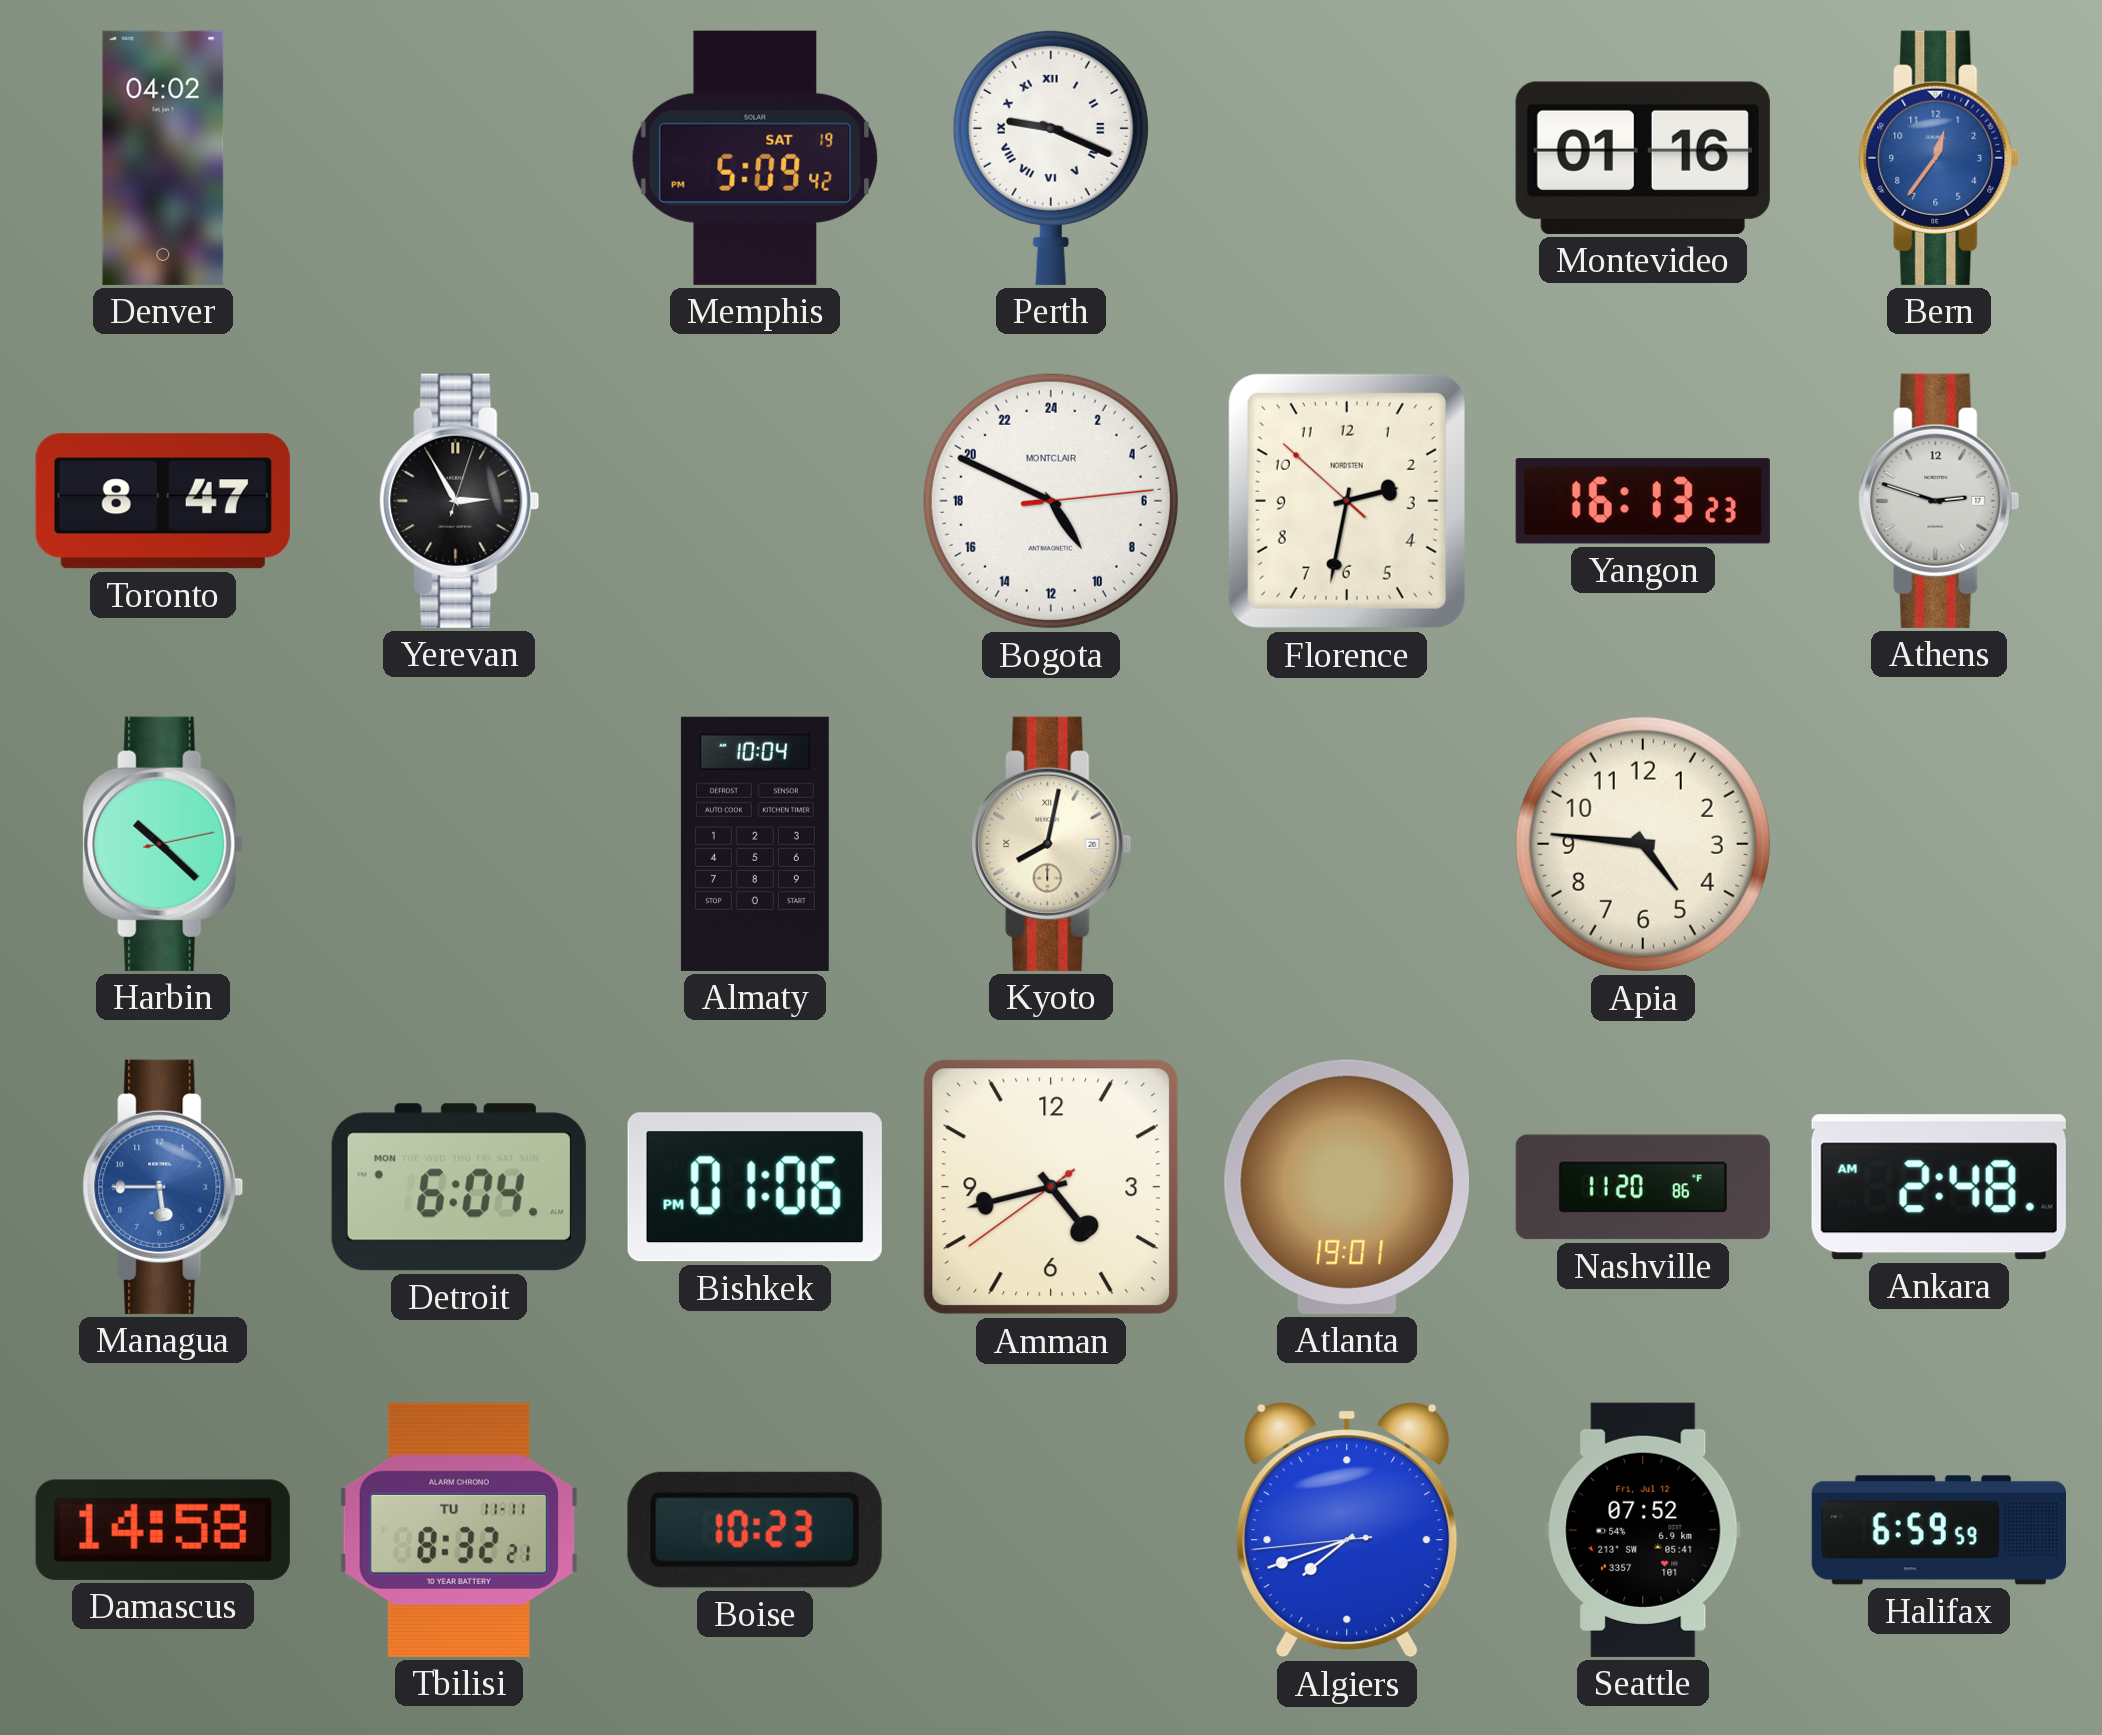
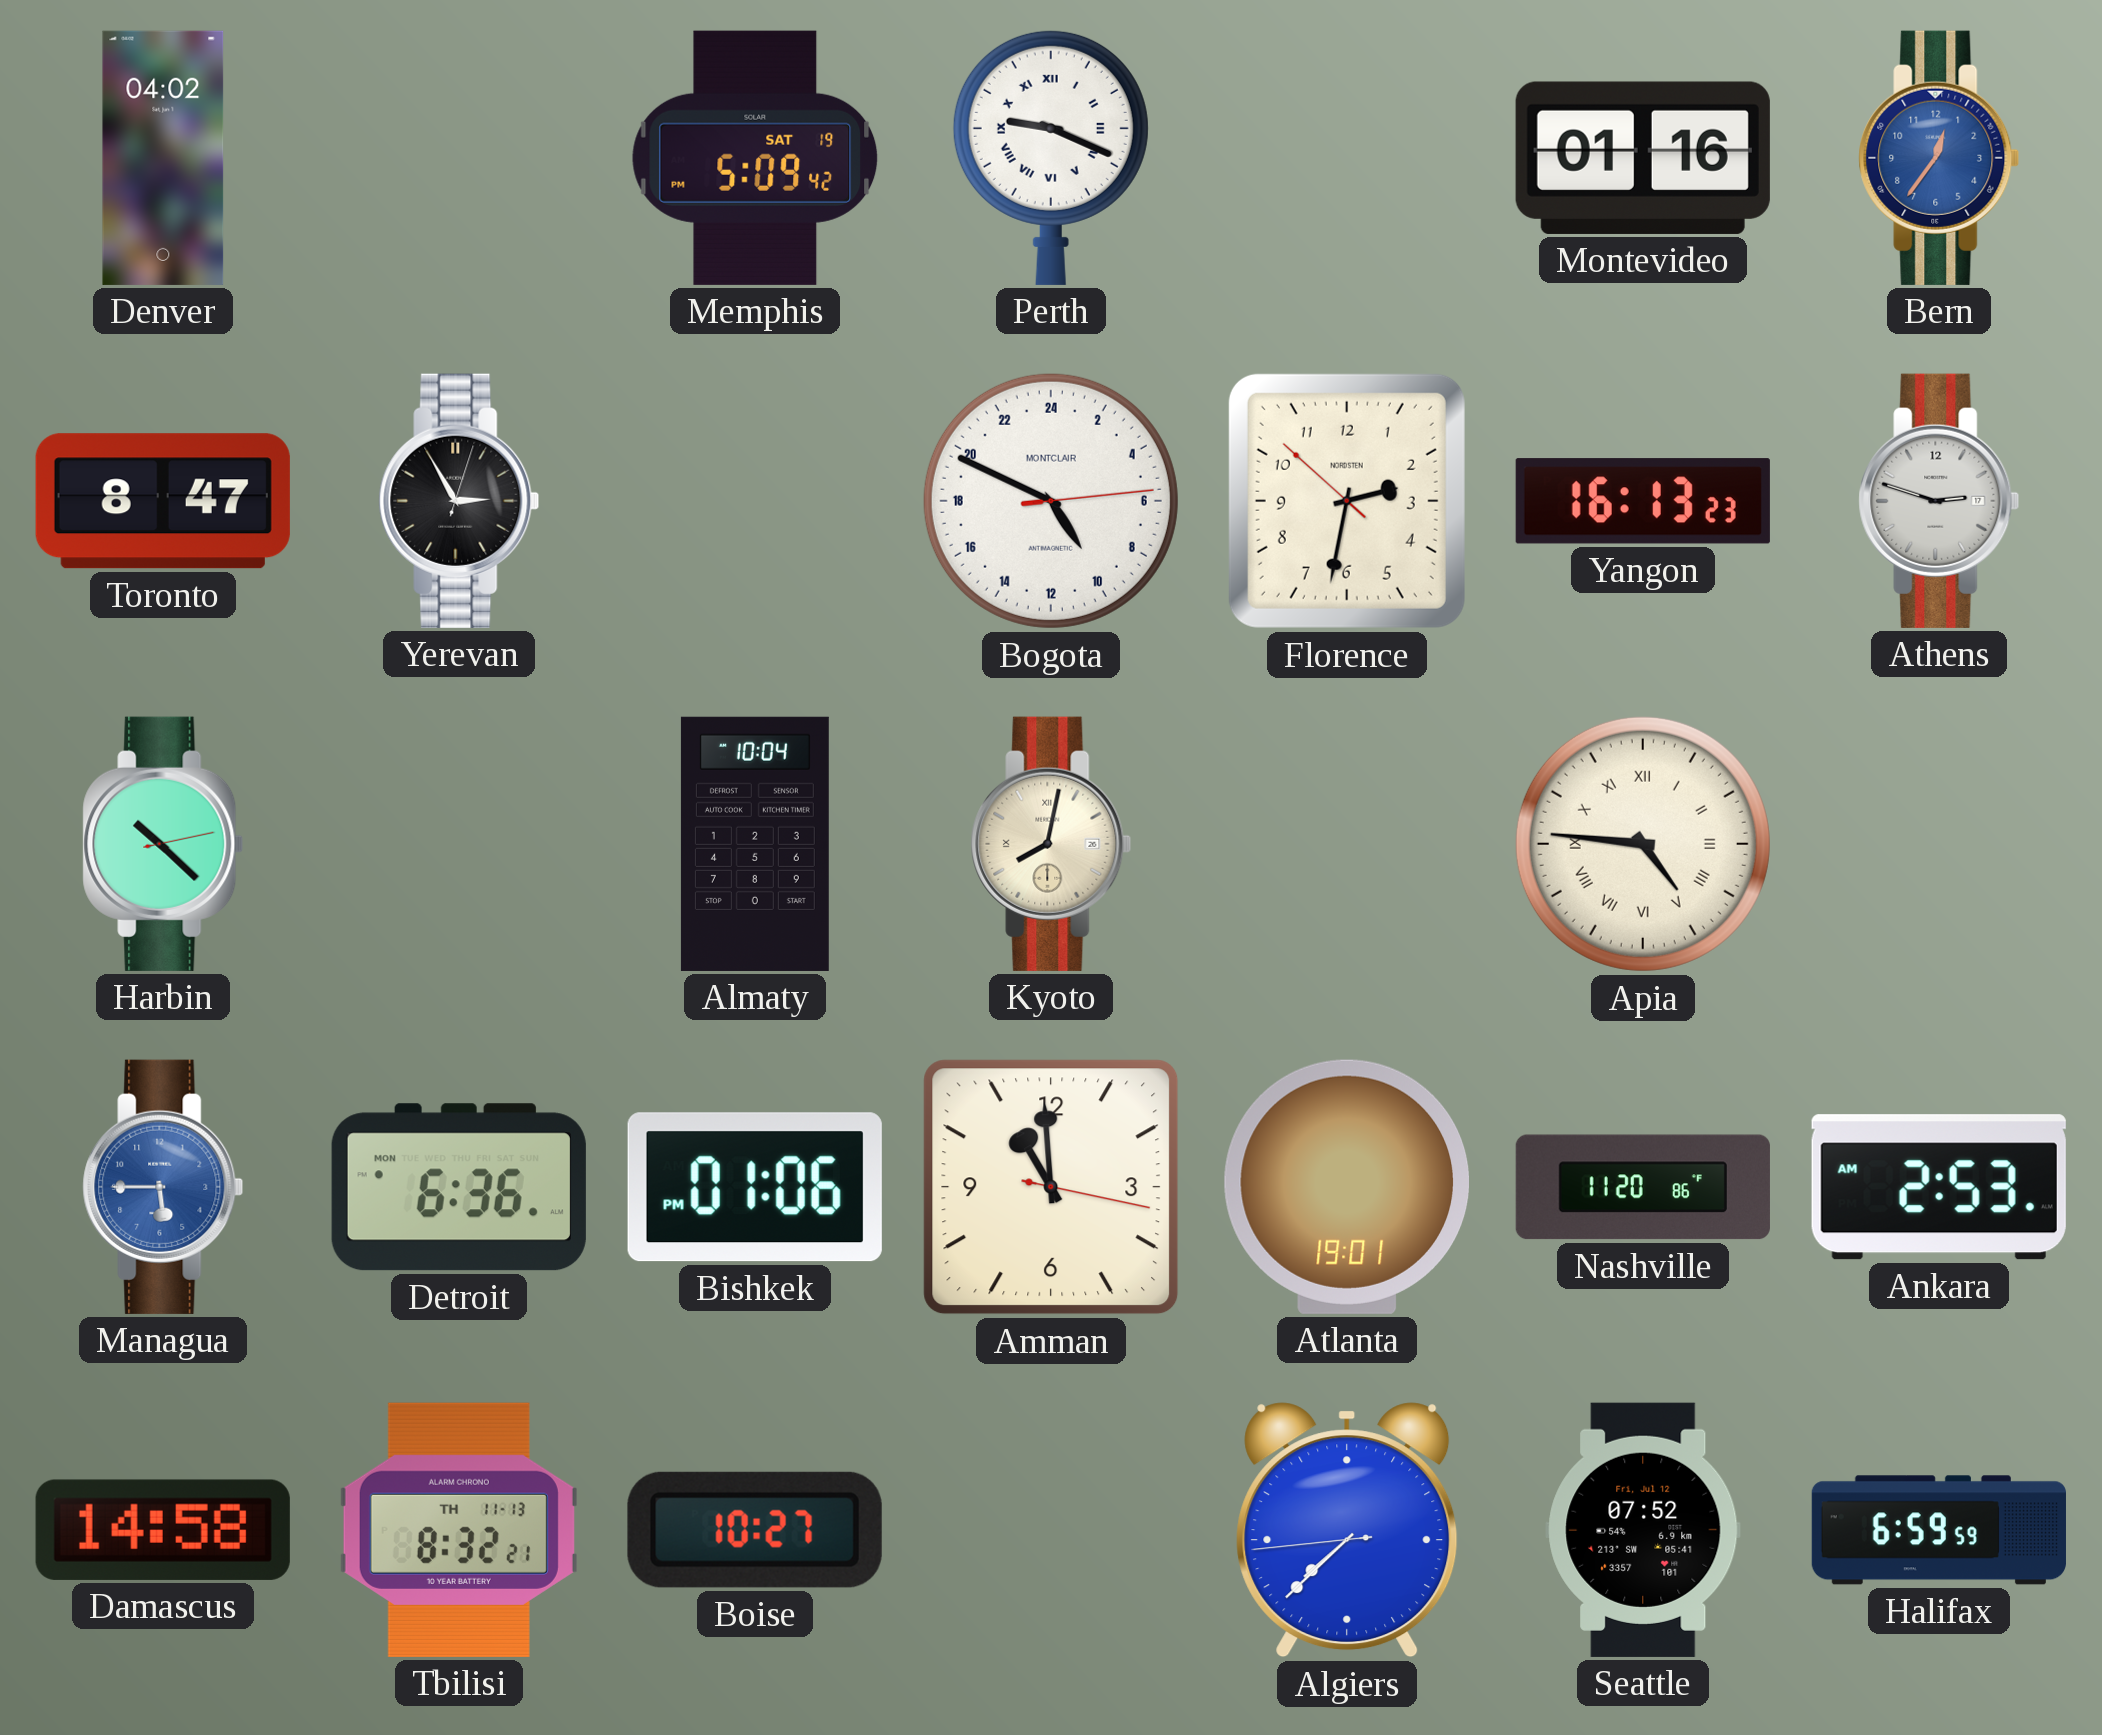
Apia numerals: Arabic -> Roman
Detroit: 6:04 -> 6:36
Amman: 4:42 -> 10:59
Ankara: 2:48 -> 2:53
Tbilisi date: TU 11-11 -> TH 11-13
Boise: 10:23 -> 10:27
Algiers: 7:41 -> 7:37
